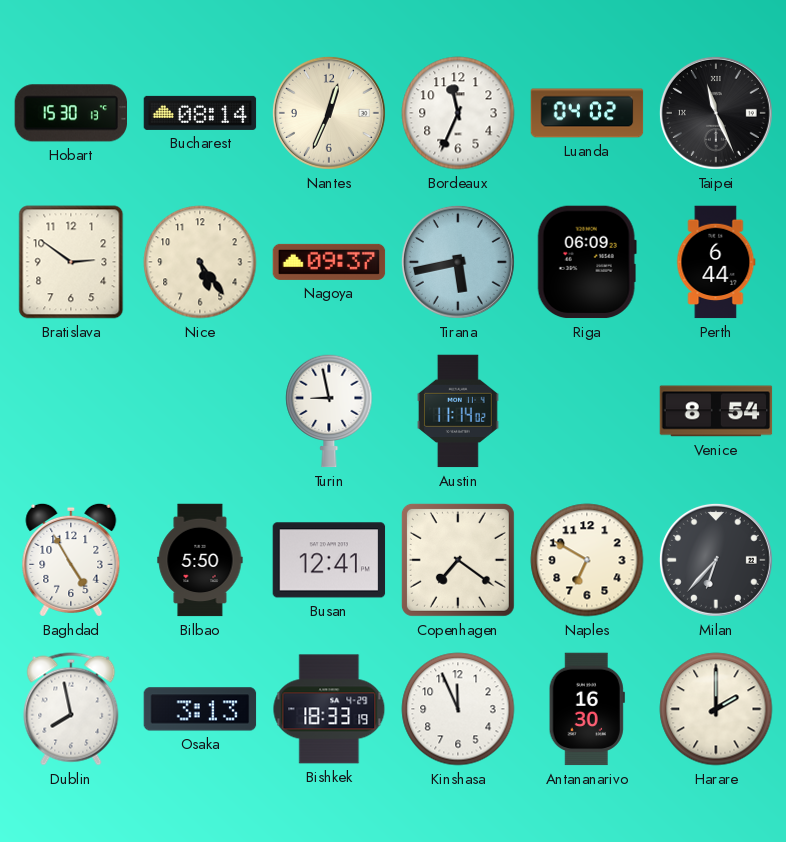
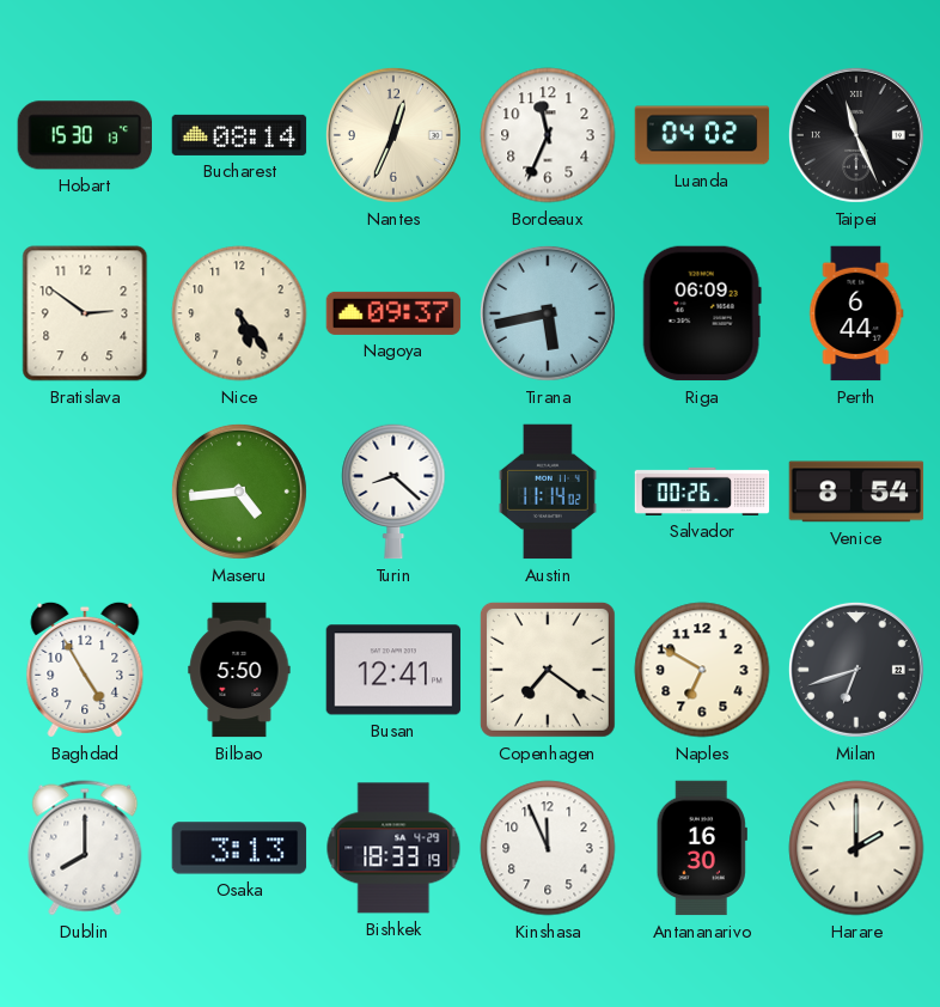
Maseru: none -> 4:44
Turin: 8:58 -> 8:22
Salvador: none -> 00:26
Milan: 6:37 -> 6:42
Dublin: 7:58 -> 8:00
